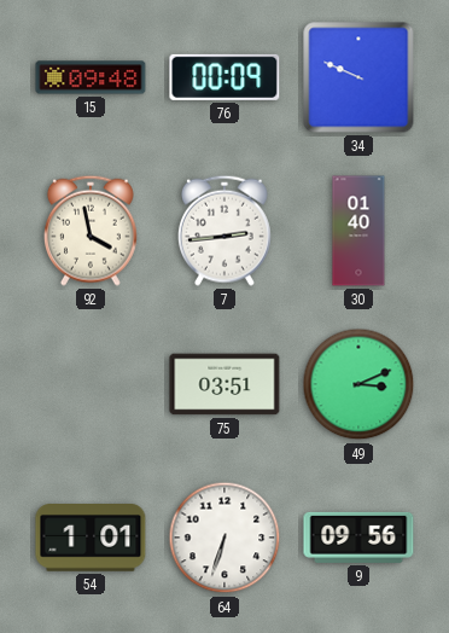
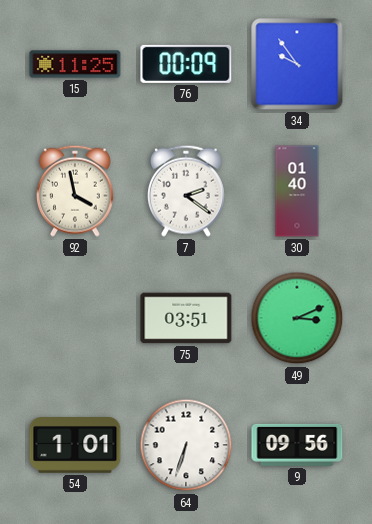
15: 09:48 -> 11:25
34: 9:49 -> 9:54
7: 2:44 -> 2:21
